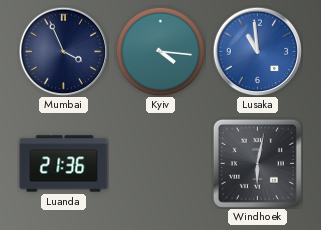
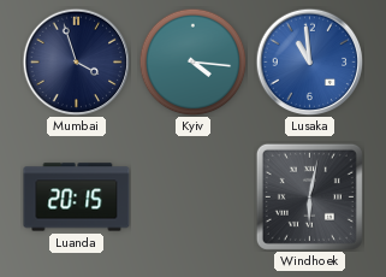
Mumbai: 3:56 -> 3:57
Luanda: 21:36 -> 20:15
